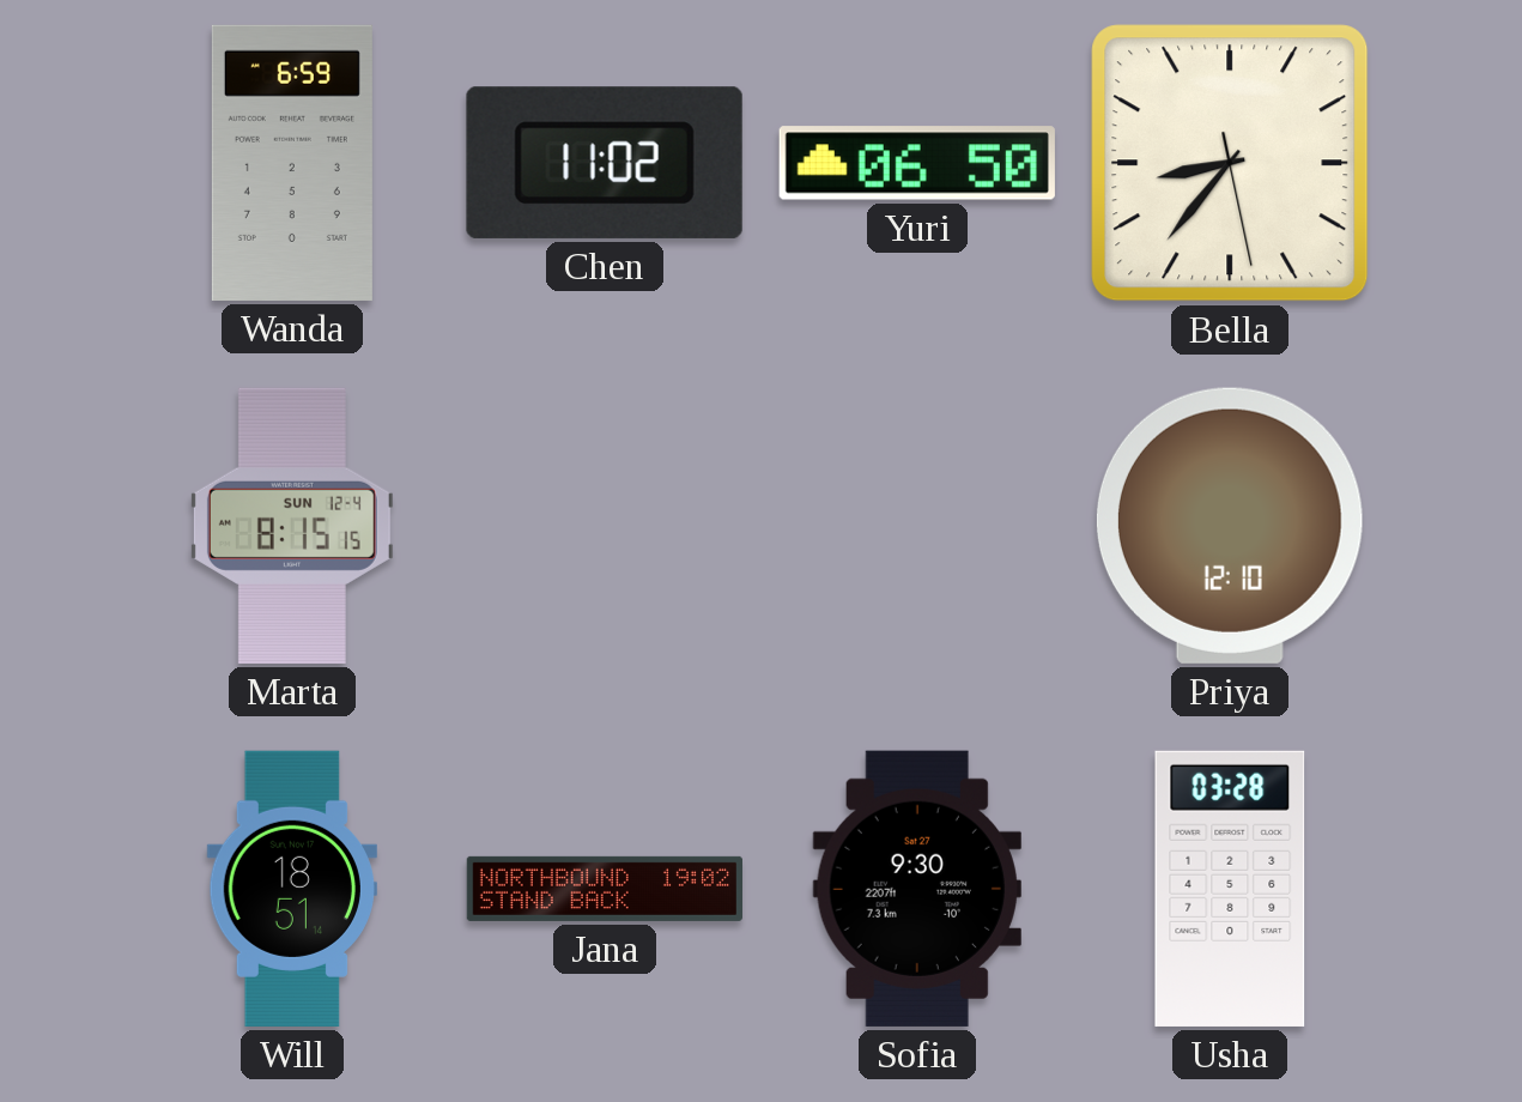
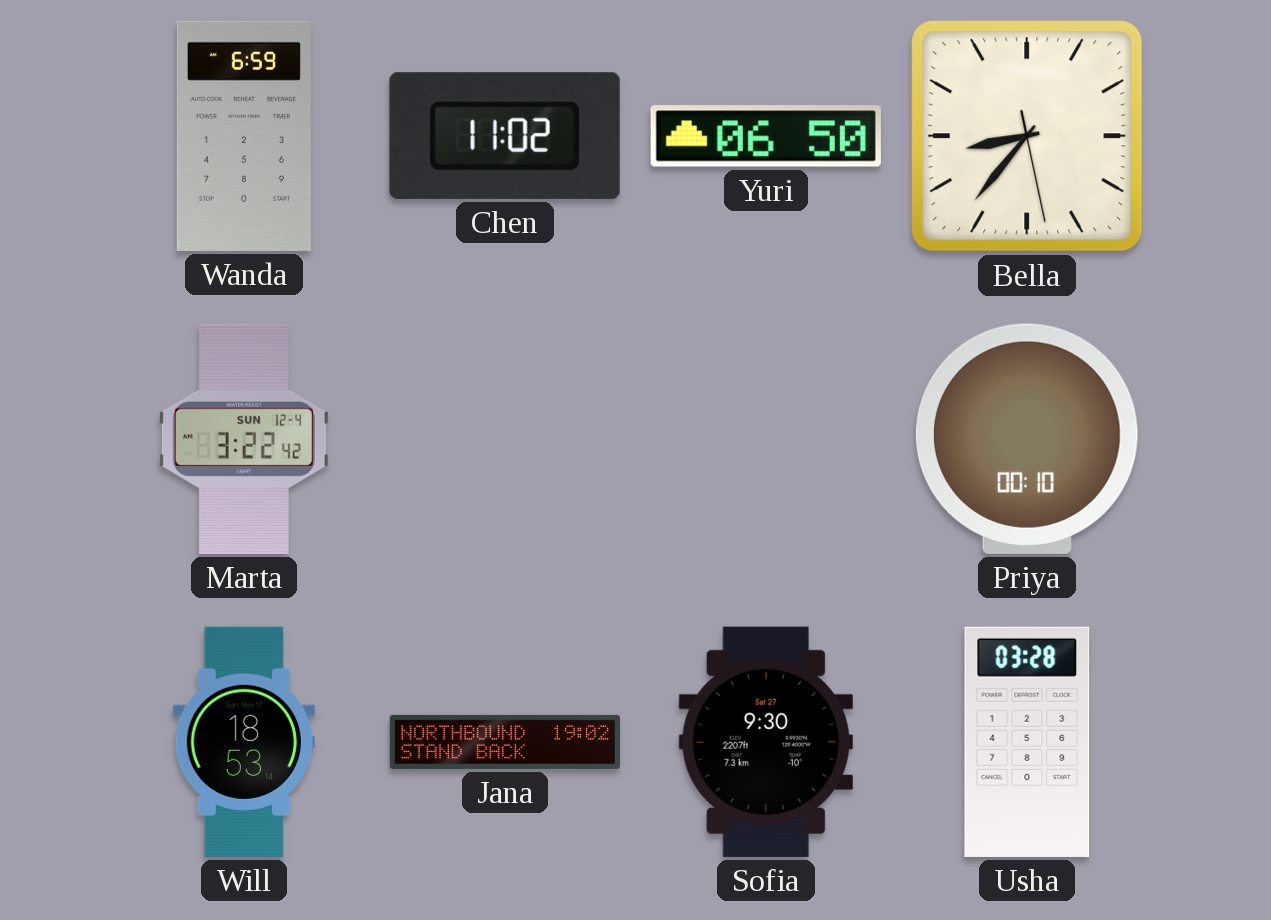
Marta: 8:15 -> 3:22
Priya: 12:10 -> 00:10
Will: 18:51 -> 18:53
